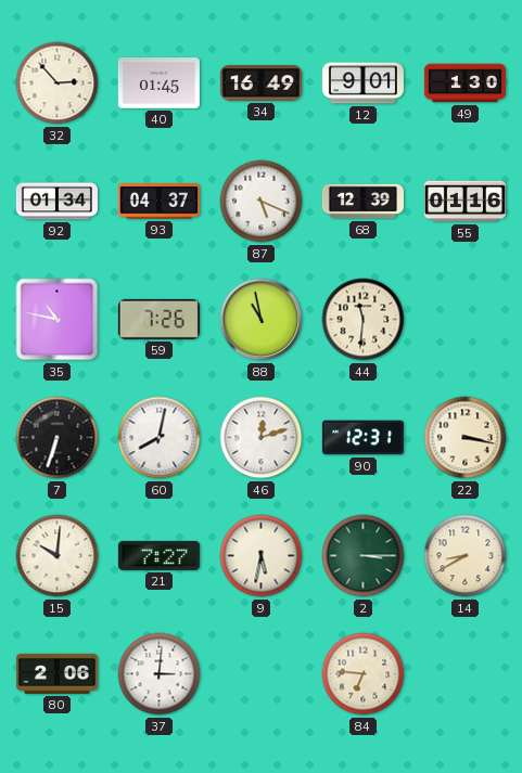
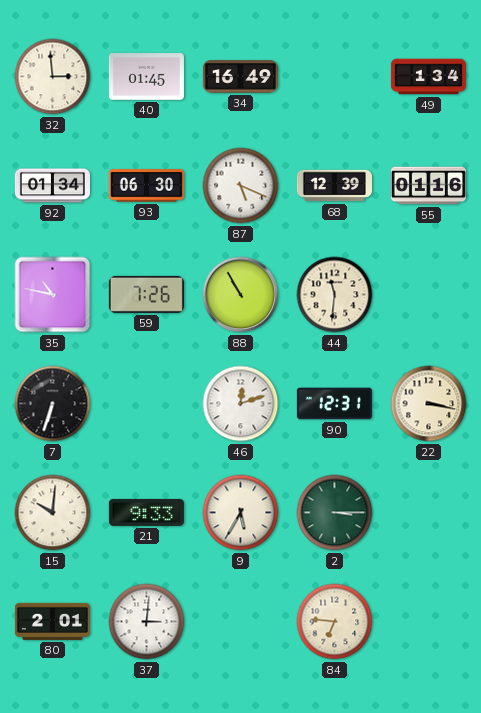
32: 2:53 -> 2:59
12: 9:01 -> none
49: 1:30 -> 1:34
93: 04:37 -> 06:30
88: 10:58 -> 10:55
60: 8:02 -> none
21: 7:27 -> 9:33
9: 5:32 -> 5:35
14: 8:40 -> none
80: 2:06 -> 2:01
